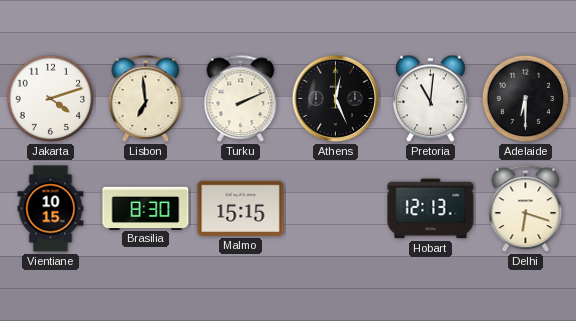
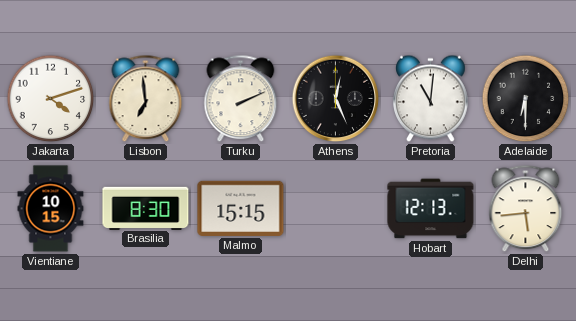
Delhi: 6:18 -> 5:44
